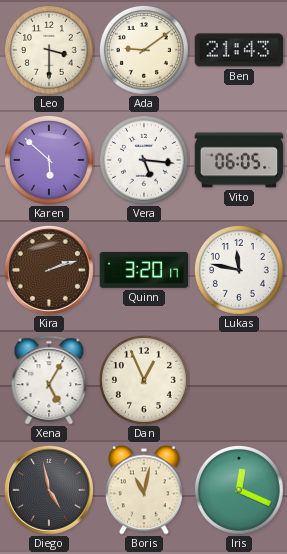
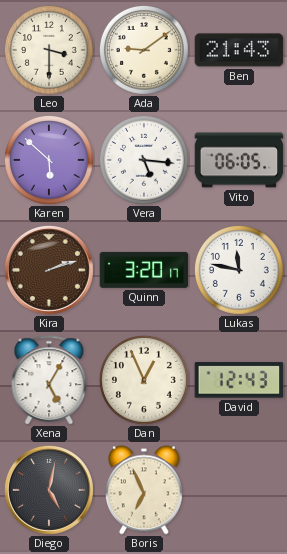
David: none -> 12:43
Diego: 4:58 -> 5:02
Boris: 11:02 -> 6:56
Iris: 12:19 -> none
